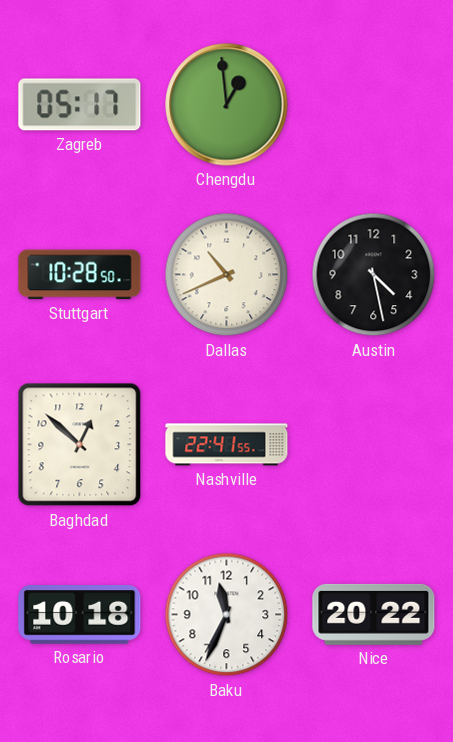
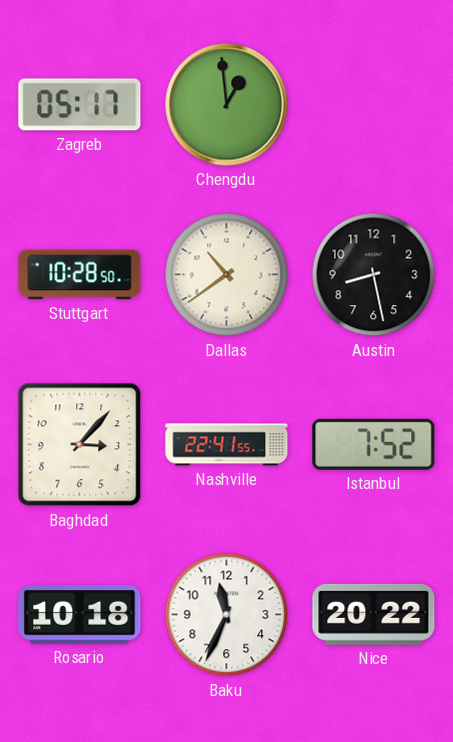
Dallas: 10:41 -> 10:39
Austin: 4:28 -> 8:28
Baghdad: 12:52 -> 3:07
Istanbul: none -> 7:52
